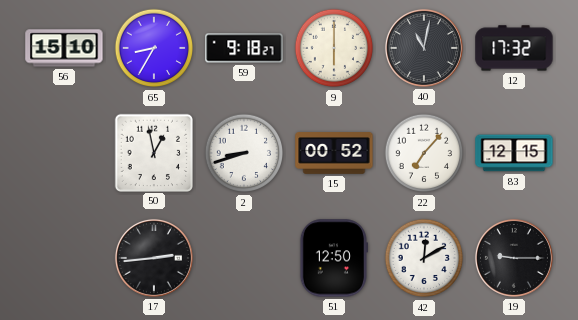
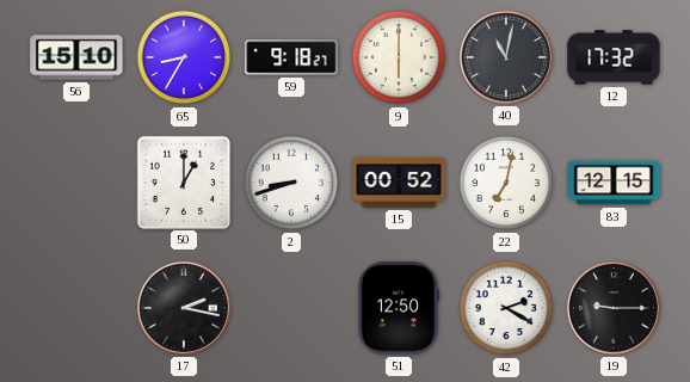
50: 12:58 -> 1:00
22: 7:07 -> 7:02
17: 2:44 -> 2:17
42: 12:10 -> 2:20
